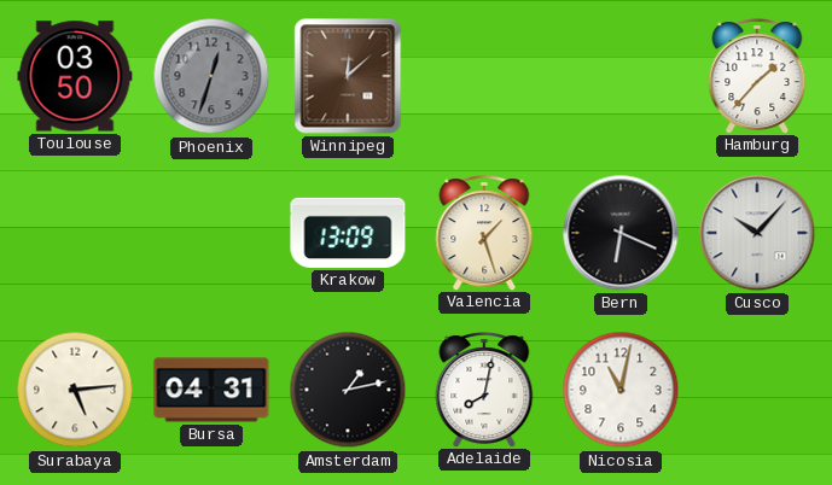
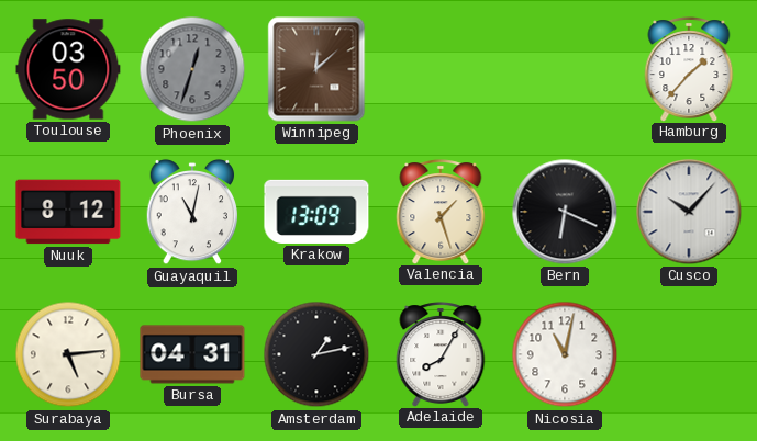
Nuuk: none -> 8:12
Guayaquil: none -> 11:02
Adelaide: 8:02 -> 8:05
